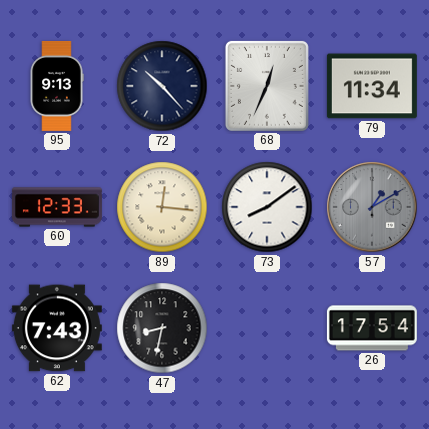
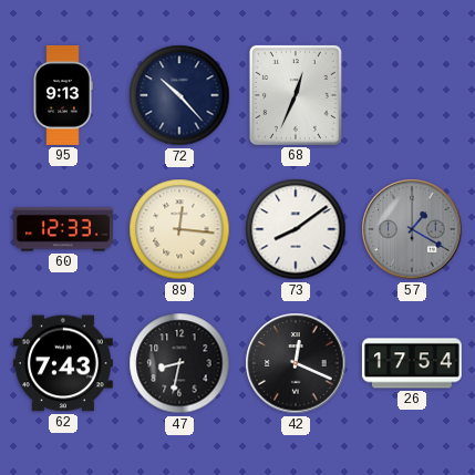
79: 11:34 -> none
57: 1:10 -> 1:20
42: none -> 12:19
